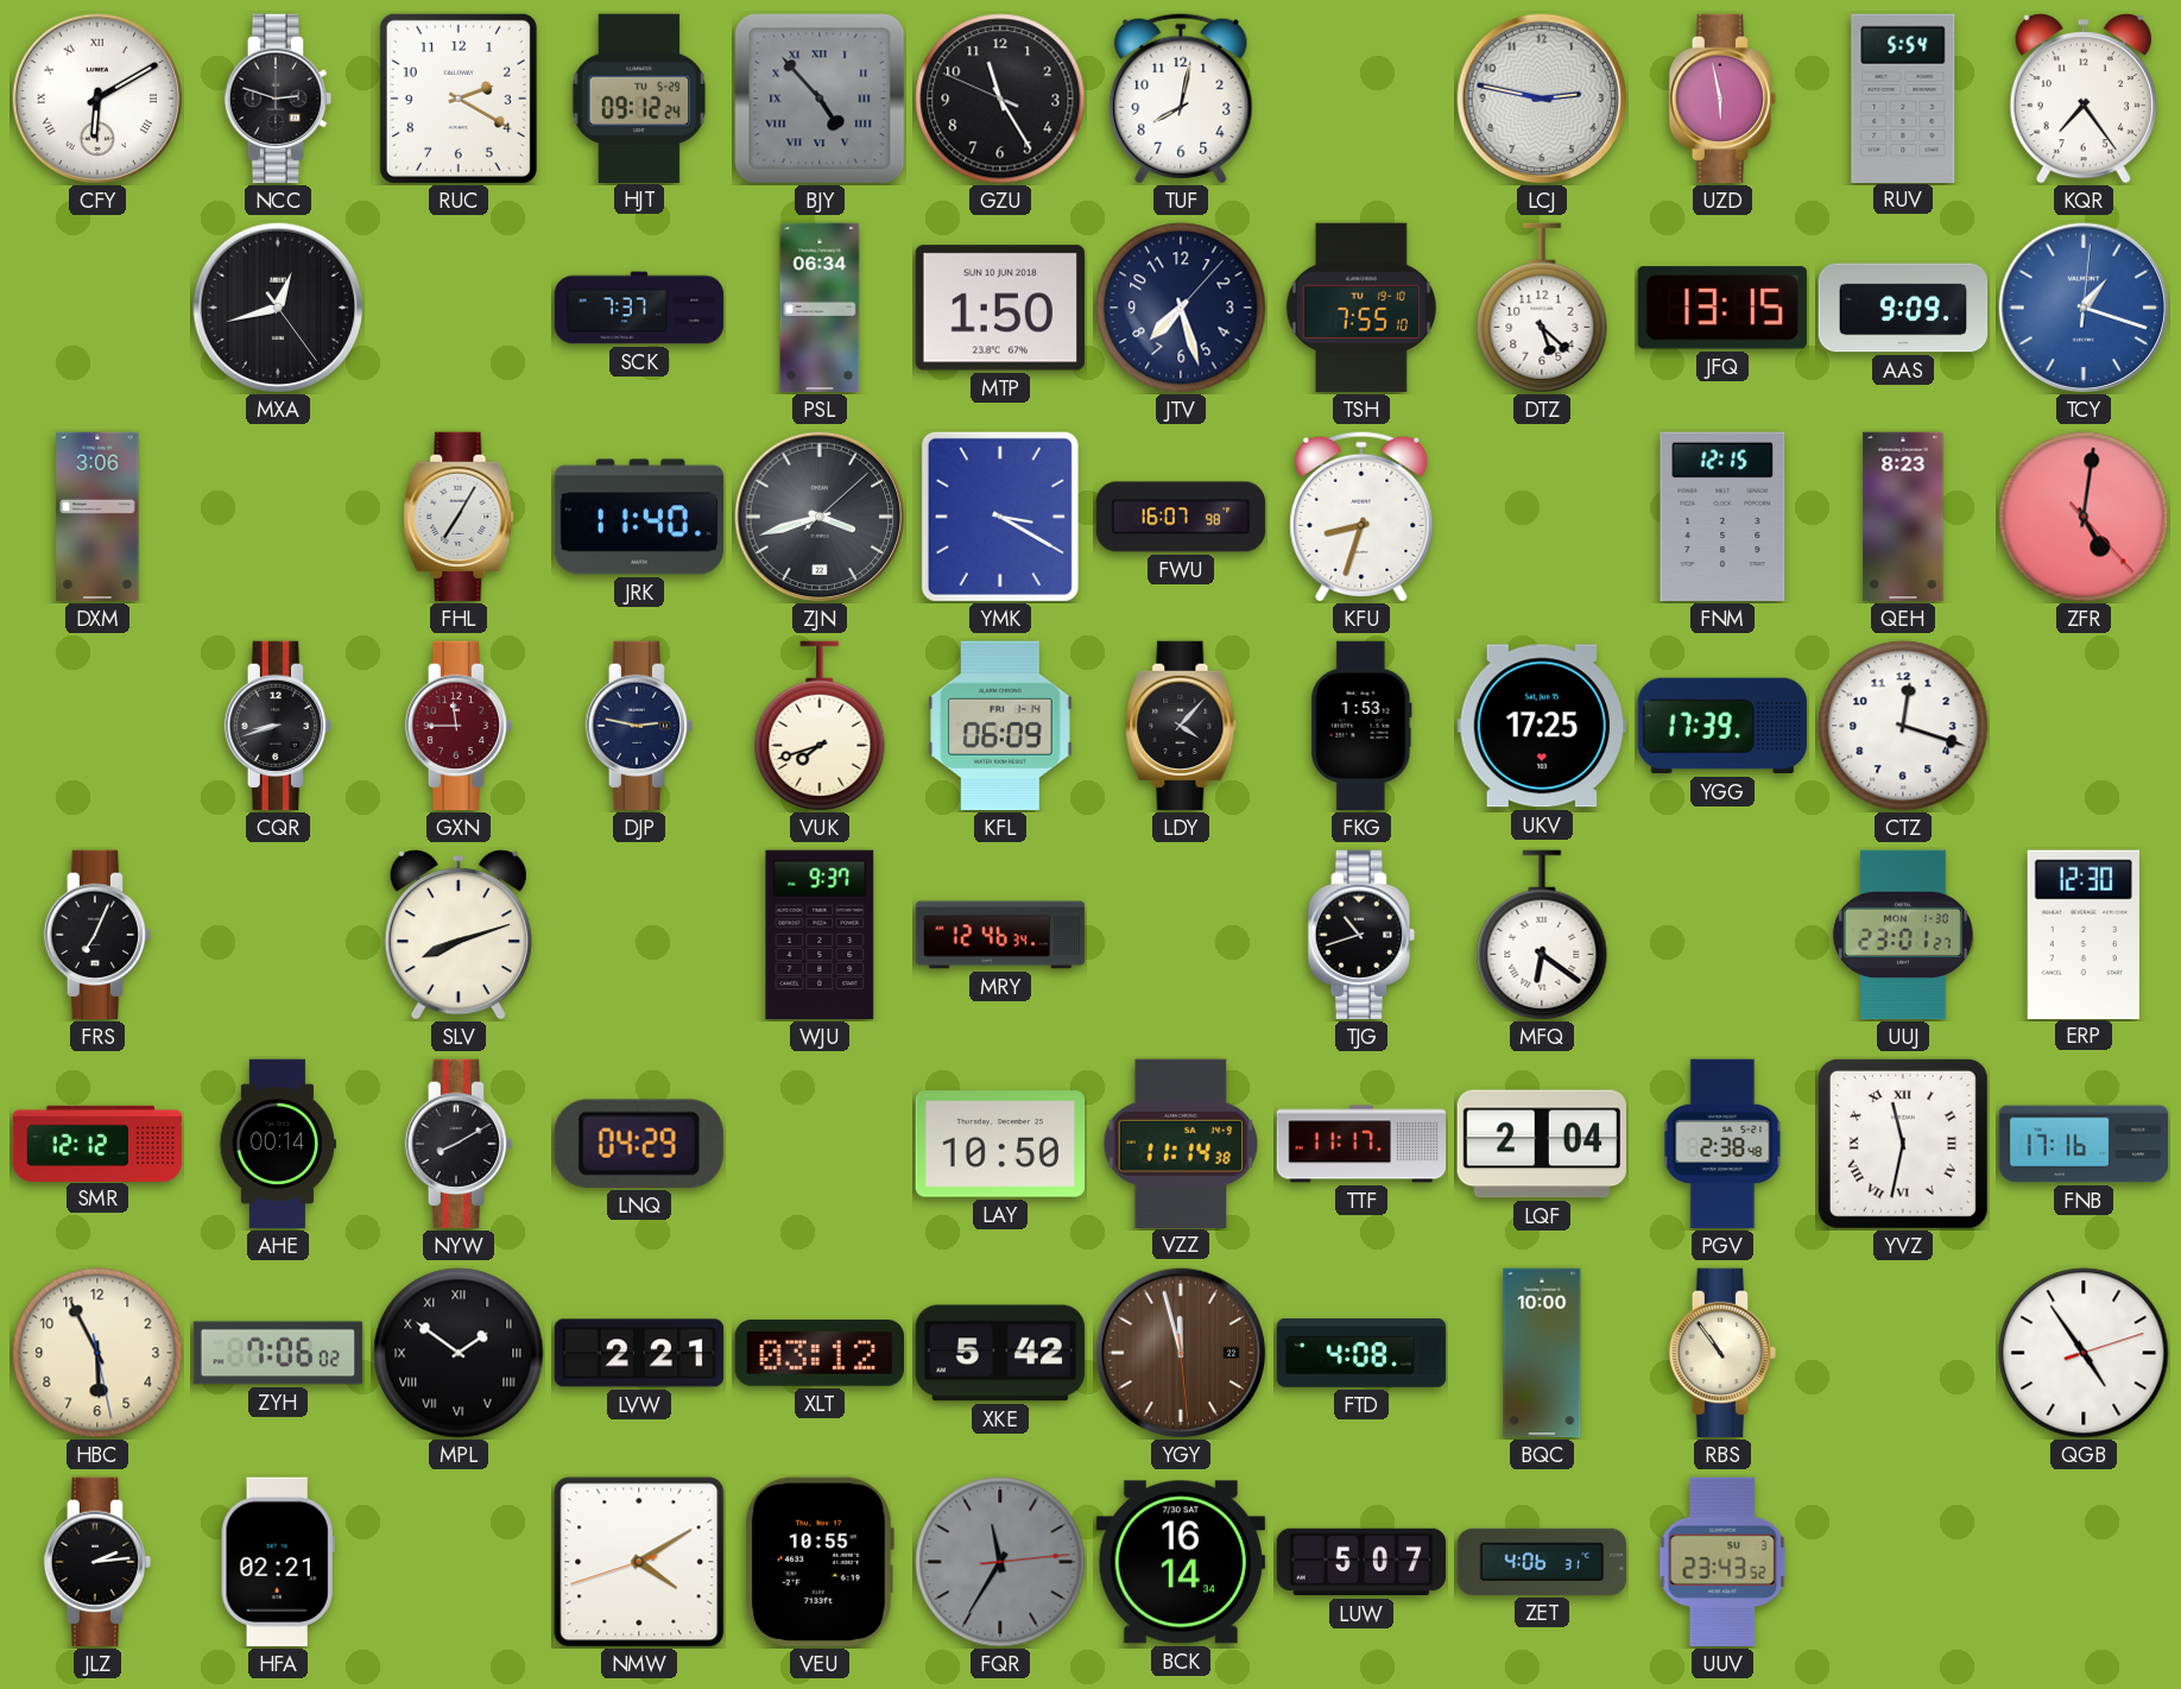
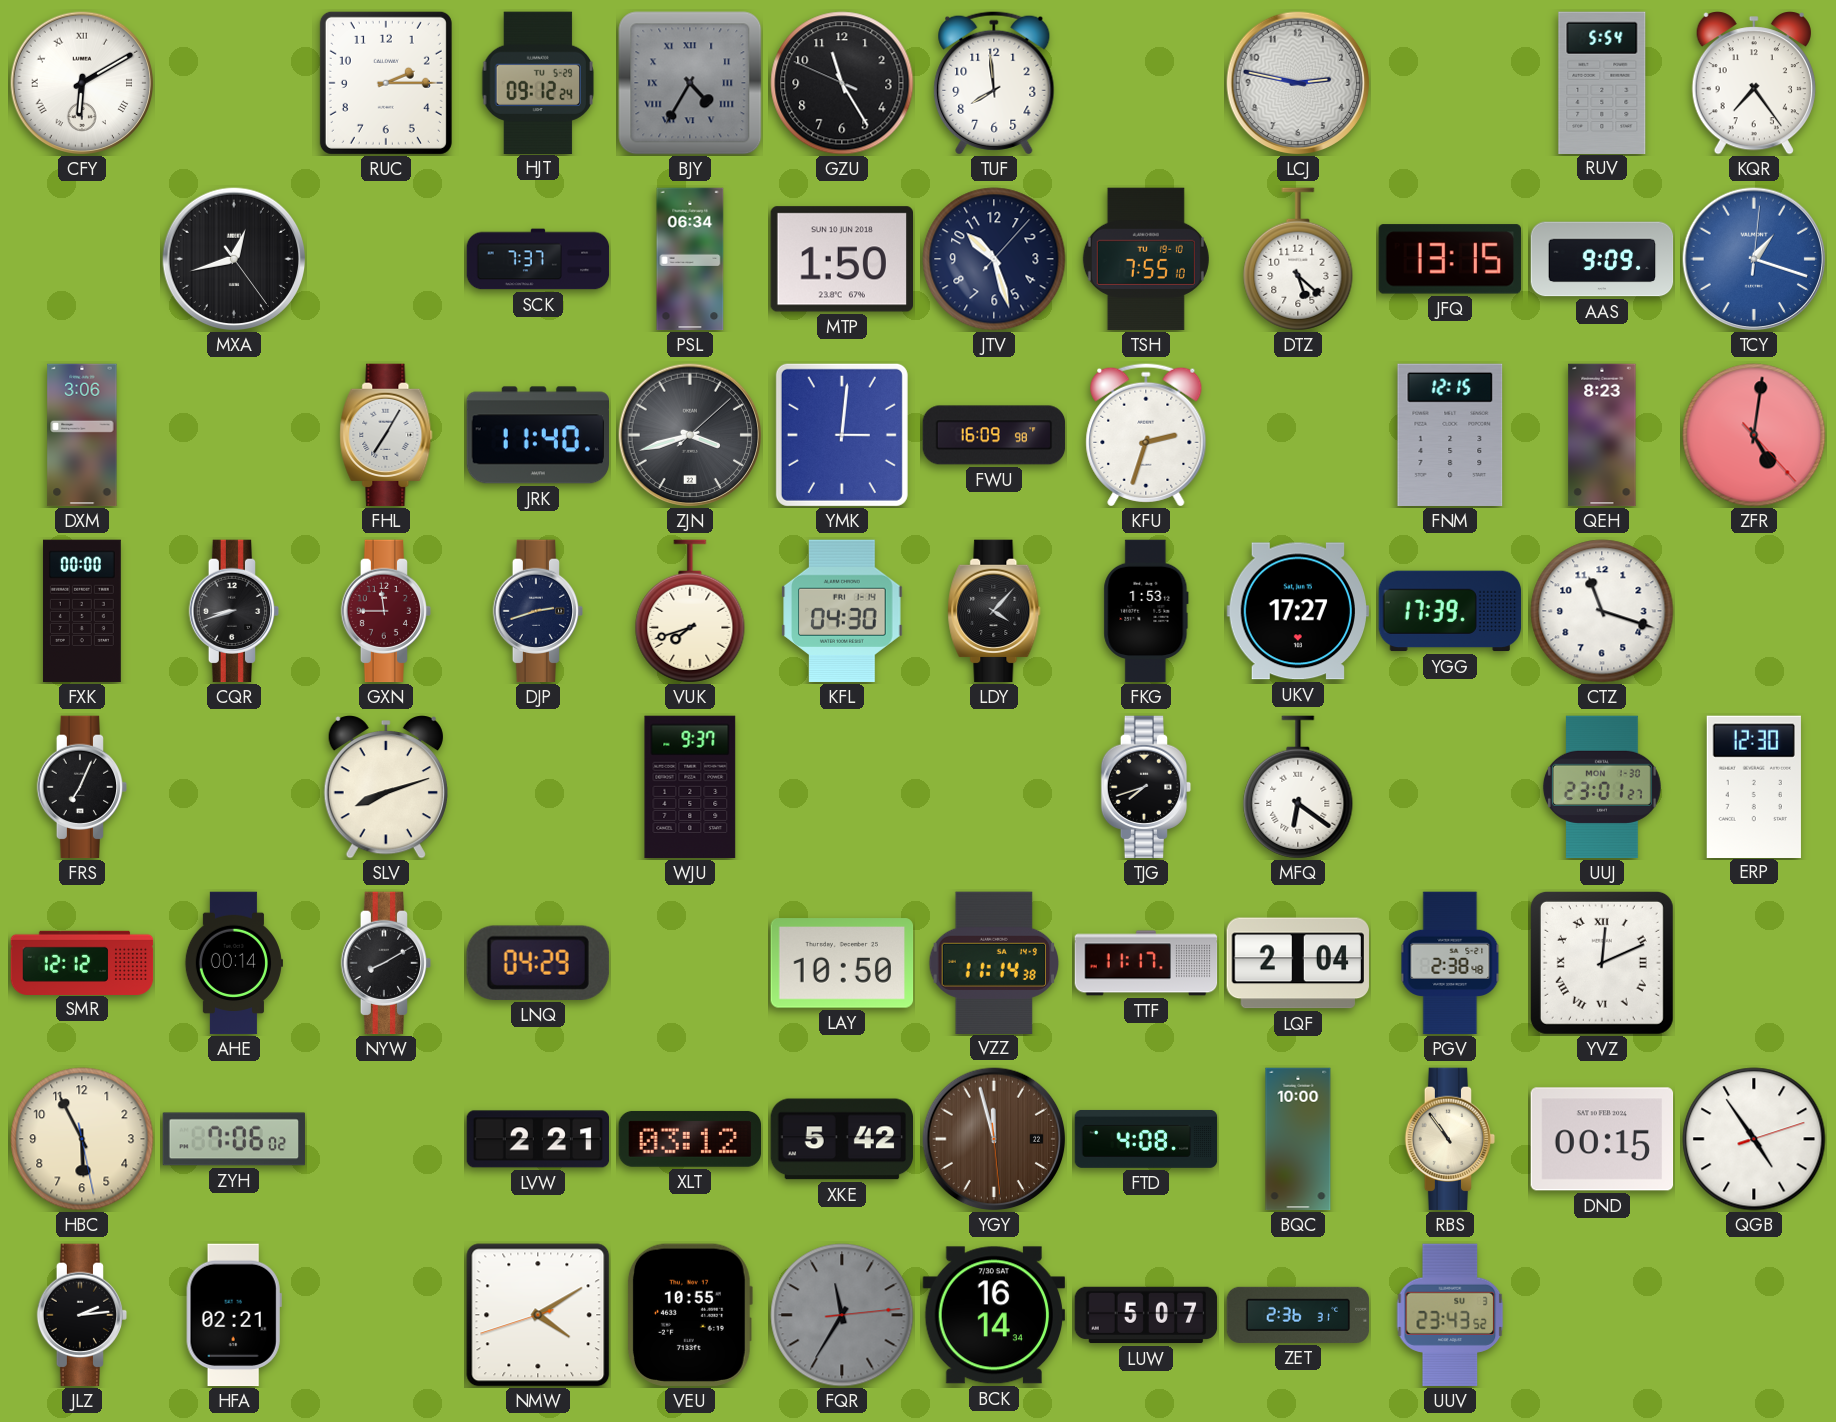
NCC: 2:48 -> none
RUC: 2:20 -> 2:15
BJY: 4:53 -> 4:35
TUF: 8:02 -> 7:59
UZD: 5:58 -> none
JTV: 7:27 -> 10:27
YMK: 3:20 -> 3:01
FWU: 16:07 -> 16:09
KFU: 8:33 -> 2:33
FXK: none -> 00:00
DJP: 2:47 -> 2:42
KFL: 06:09 -> 04:30
UKV: 17:25 -> 17:27
CTZ: 12:18 -> 11:18
MRY: 12:46 -> none
TJG: 10:42 -> 7:42
YVZ: 11:32 -> 12:11
FNB: 17:16 -> none
MPL: 1:51 -> none
DND: none -> 00:15
ZET: 4:06 -> 2:36
